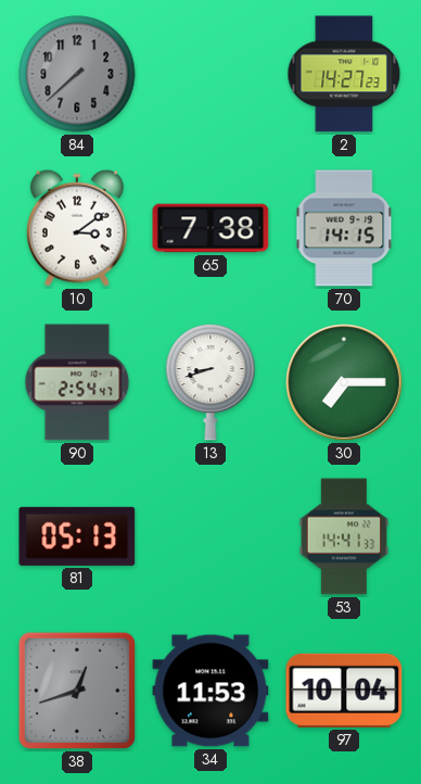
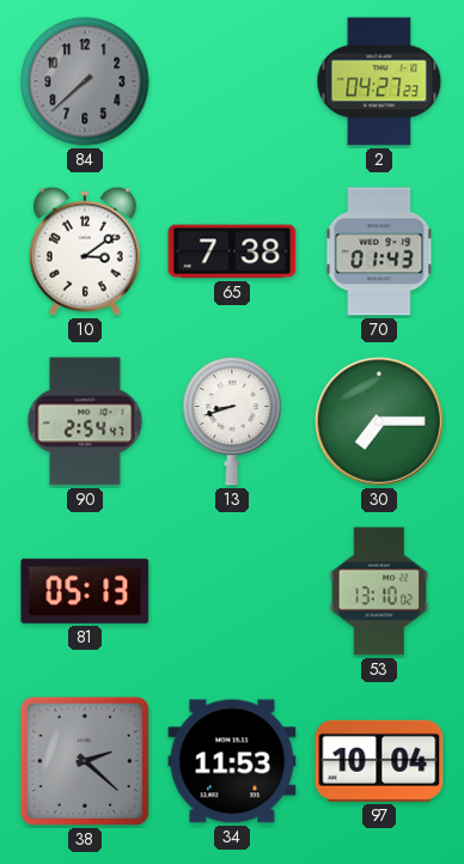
2: 14:27 -> 04:27
70: 14:15 -> 01:43
53: 14:41 -> 13:10
38: 12:42 -> 2:22
